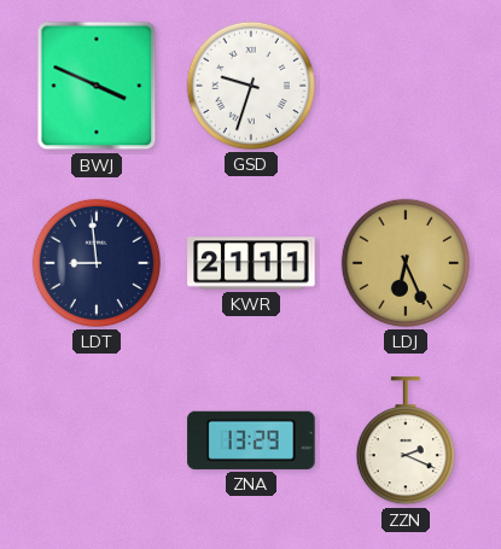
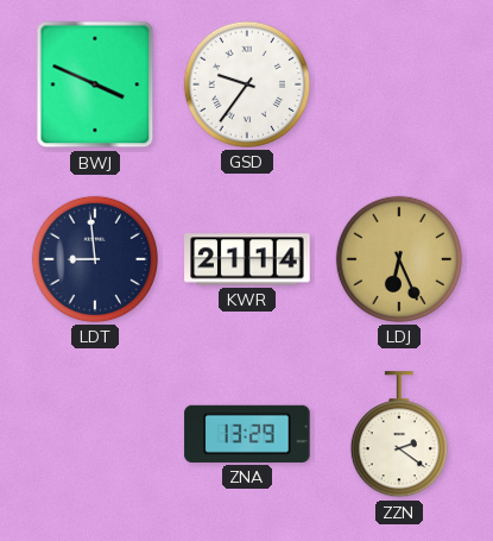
GSD: 9:33 -> 9:36
KWR: 21:11 -> 21:14
ZZN: 2:19 -> 2:21
